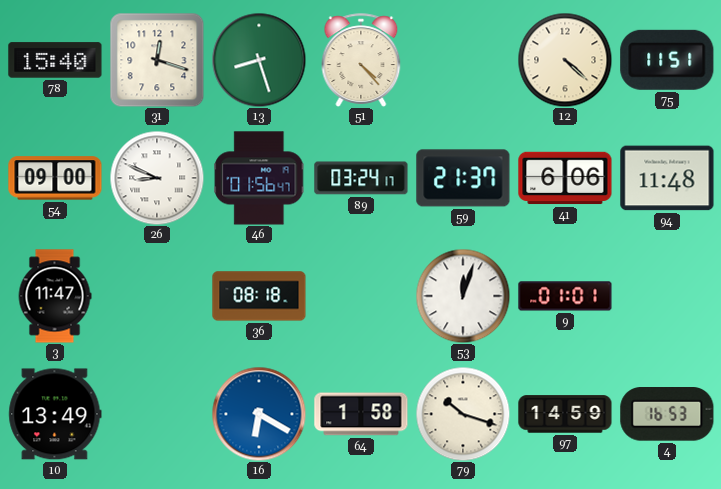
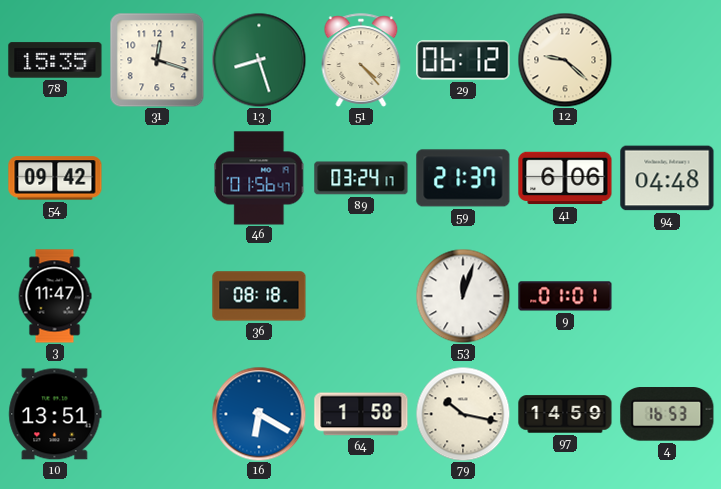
78: 15:40 -> 15:35
29: none -> 06:12
12: 4:22 -> 9:22
75: 11:51 -> none
54: 09:00 -> 09:42
26: 8:49 -> none
94: 11:48 -> 04:48
10: 13:49 -> 13:51
79: 10:18 -> 10:17
